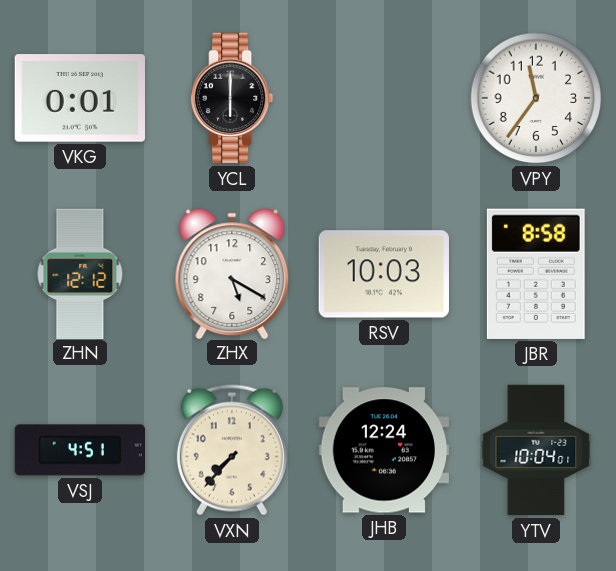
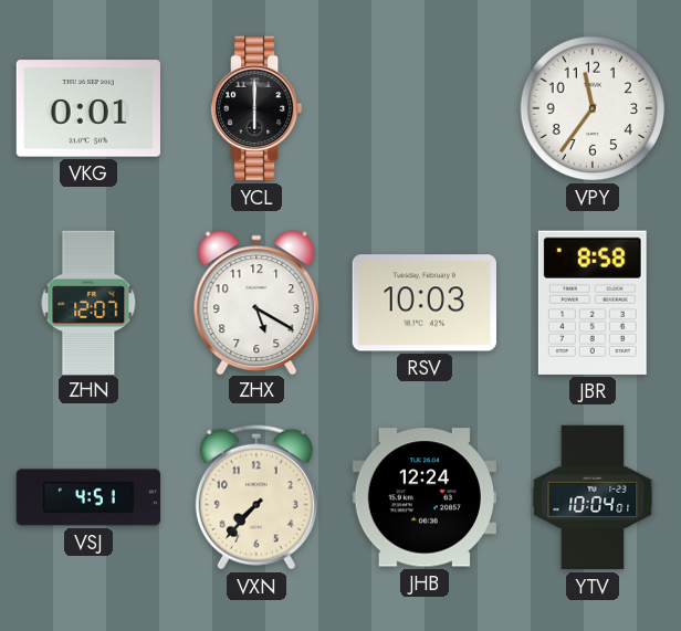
ZHN: 12:12 -> 12:07
